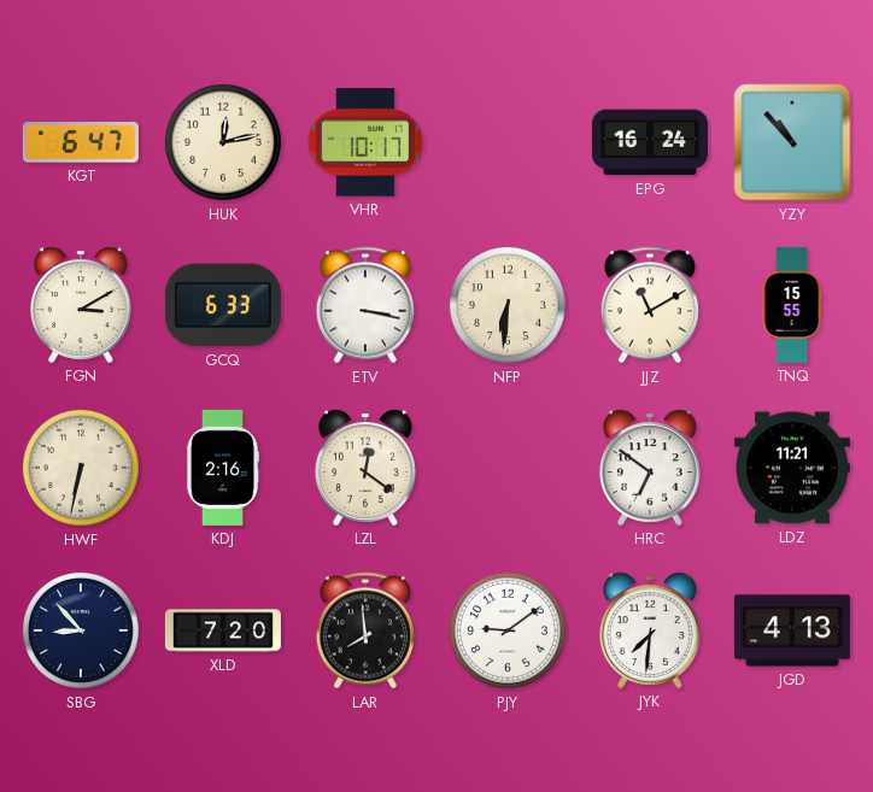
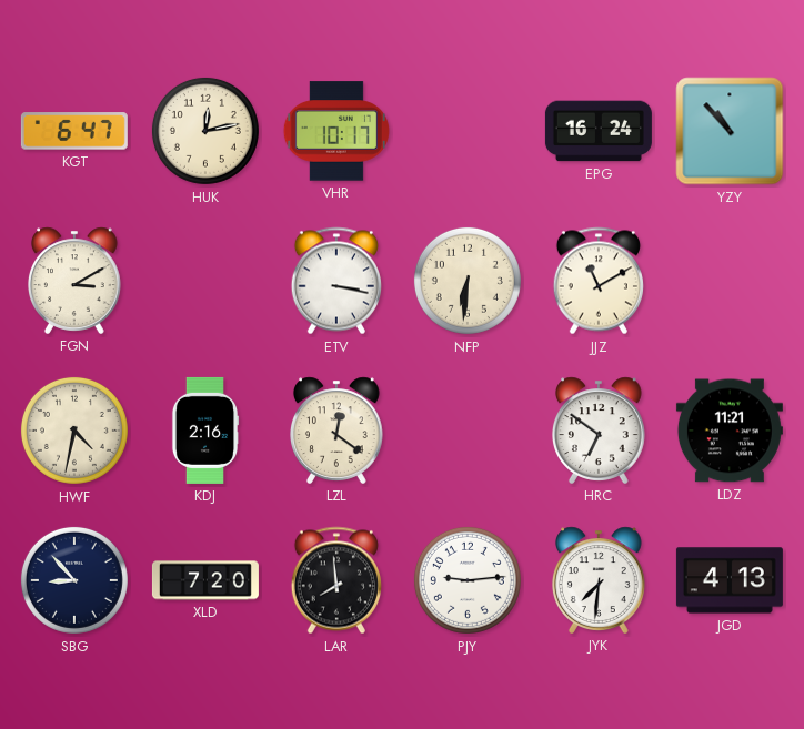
GCQ: 6:33 -> none
TNQ: 15:55 -> none
HWF: 6:32 -> 4:32
PJY: 9:09 -> 9:14
